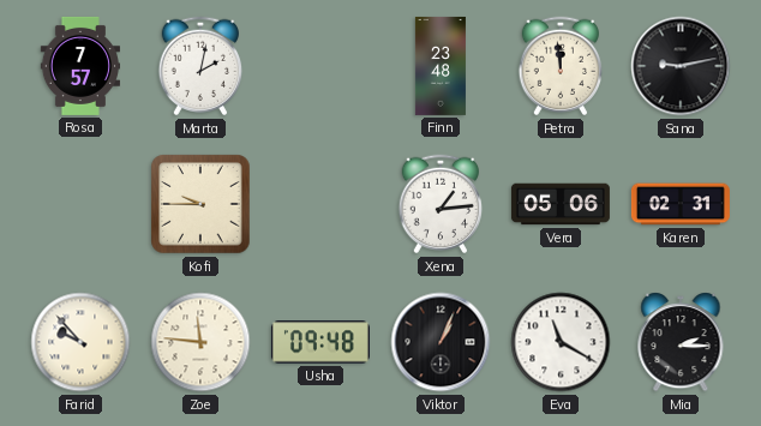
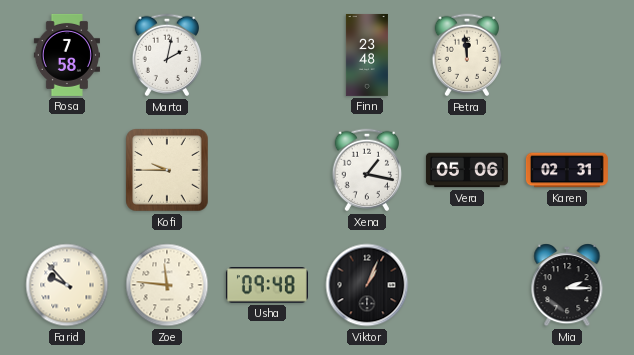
Rosa: 7:57 -> 7:58
Sana: 9:13 -> none
Xena: 1:14 -> 1:17
Eva: 11:20 -> none
